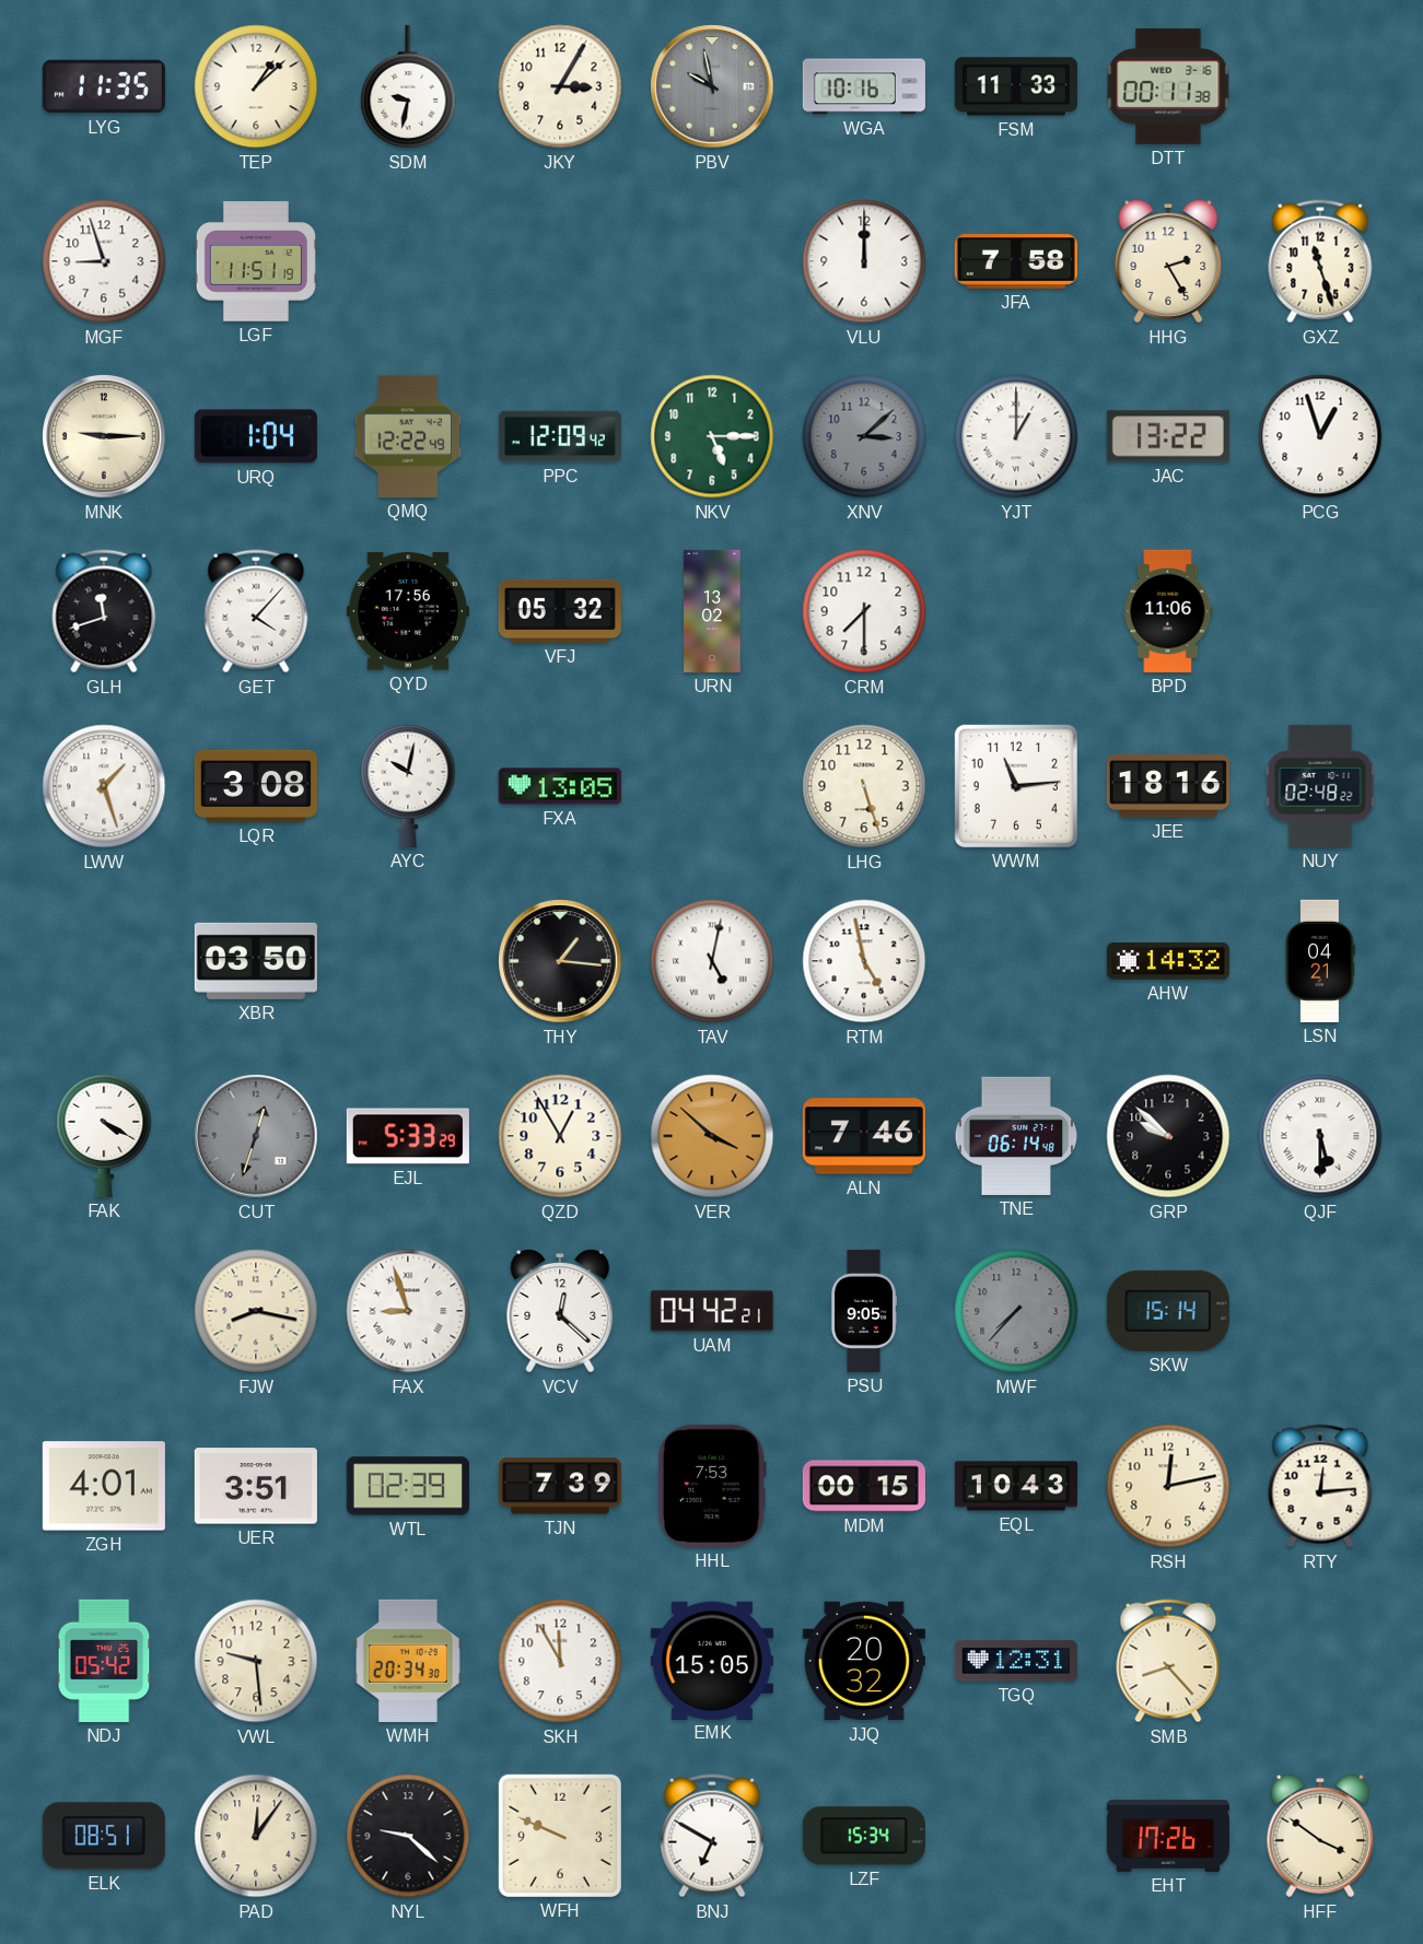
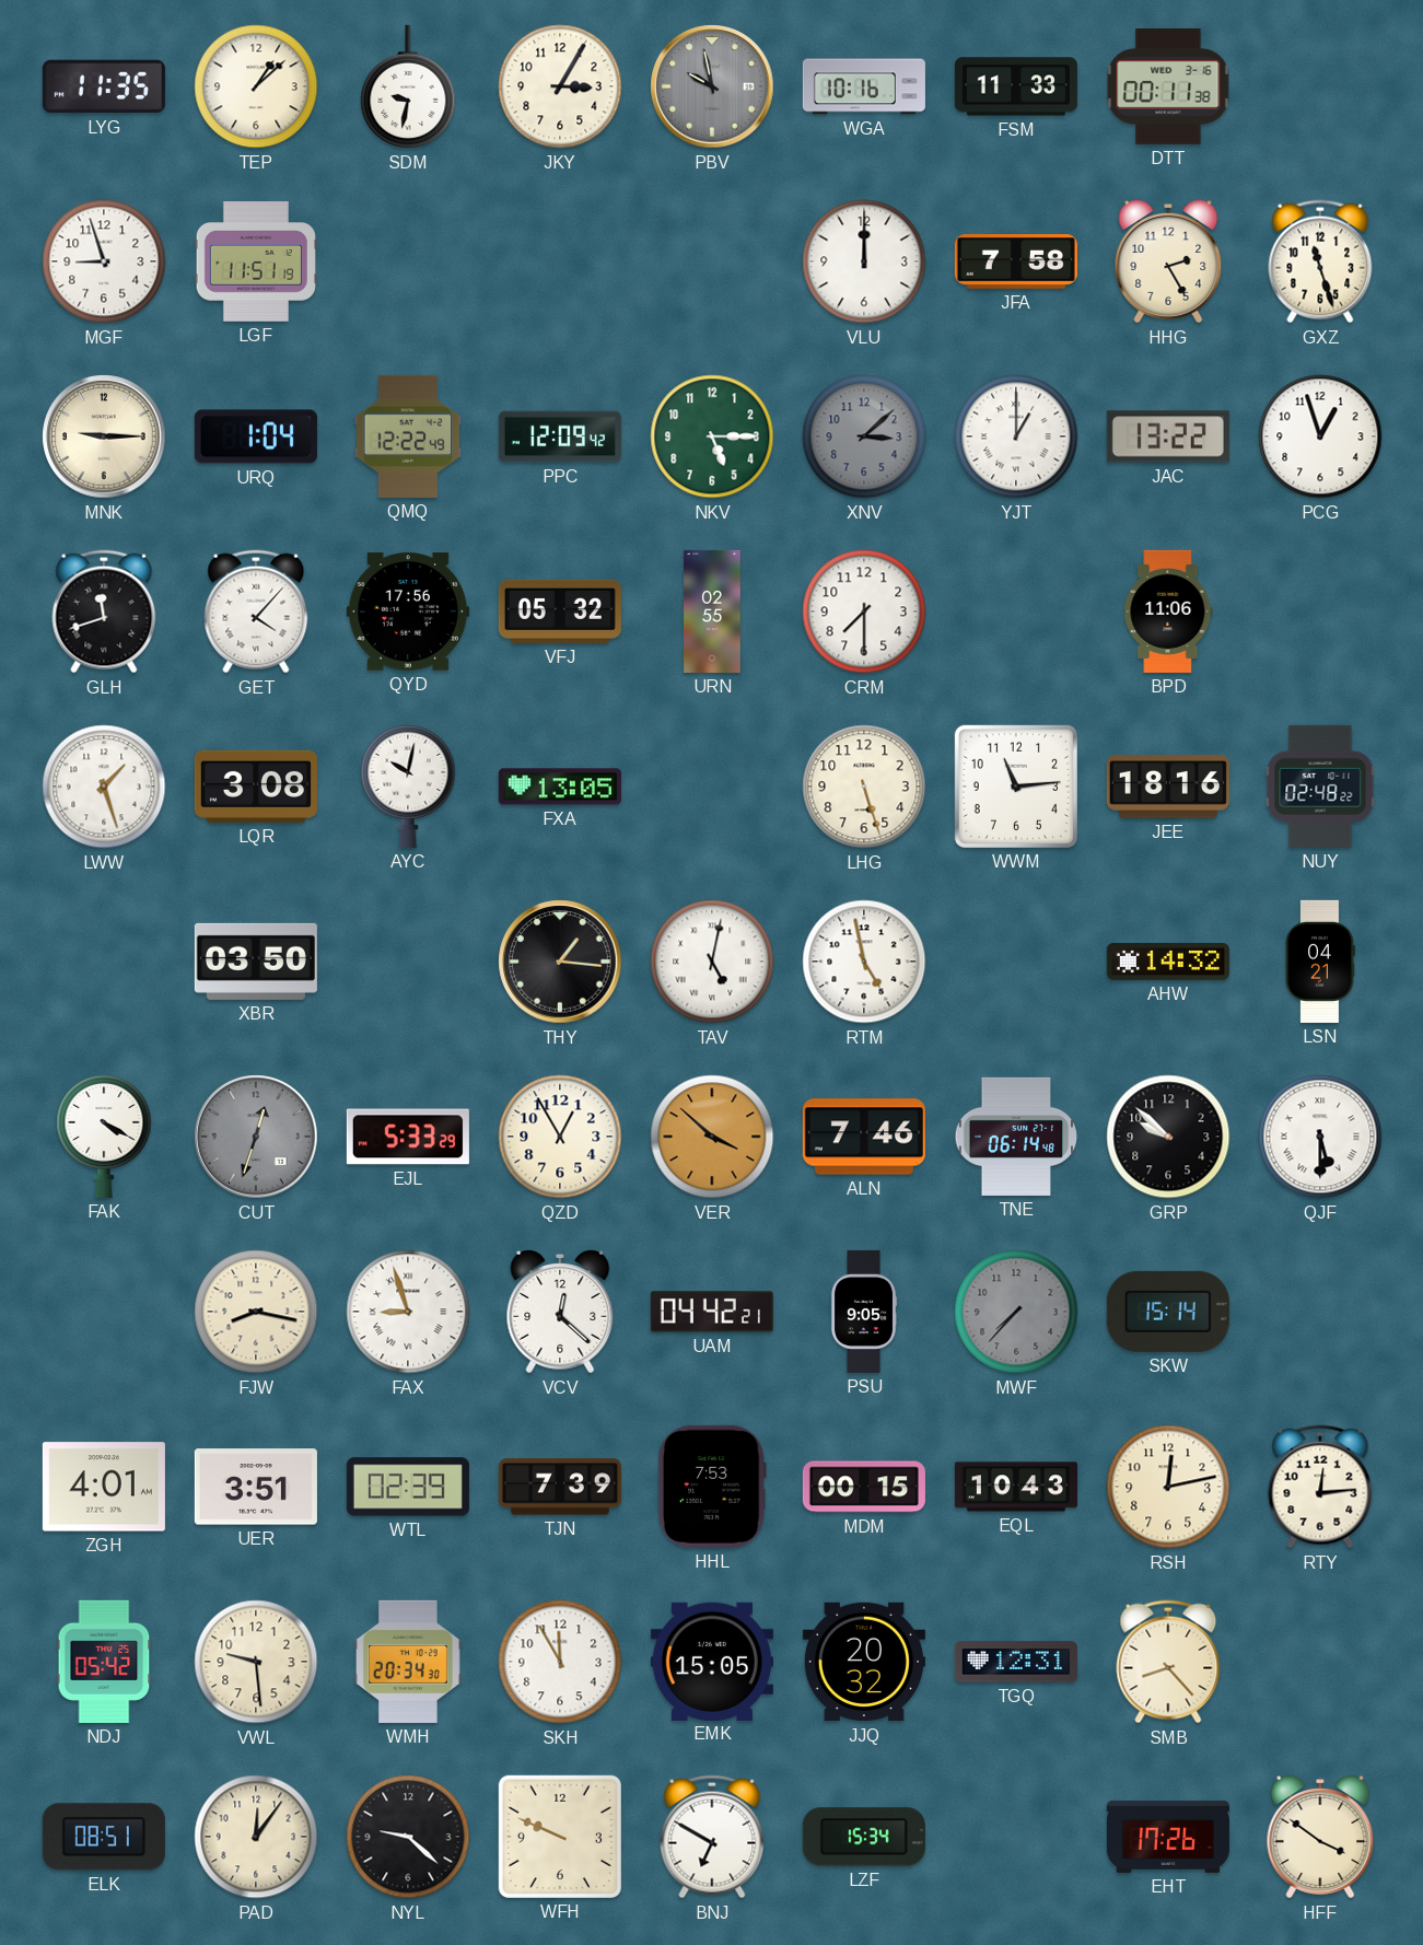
URN: 13:02 -> 02:55
